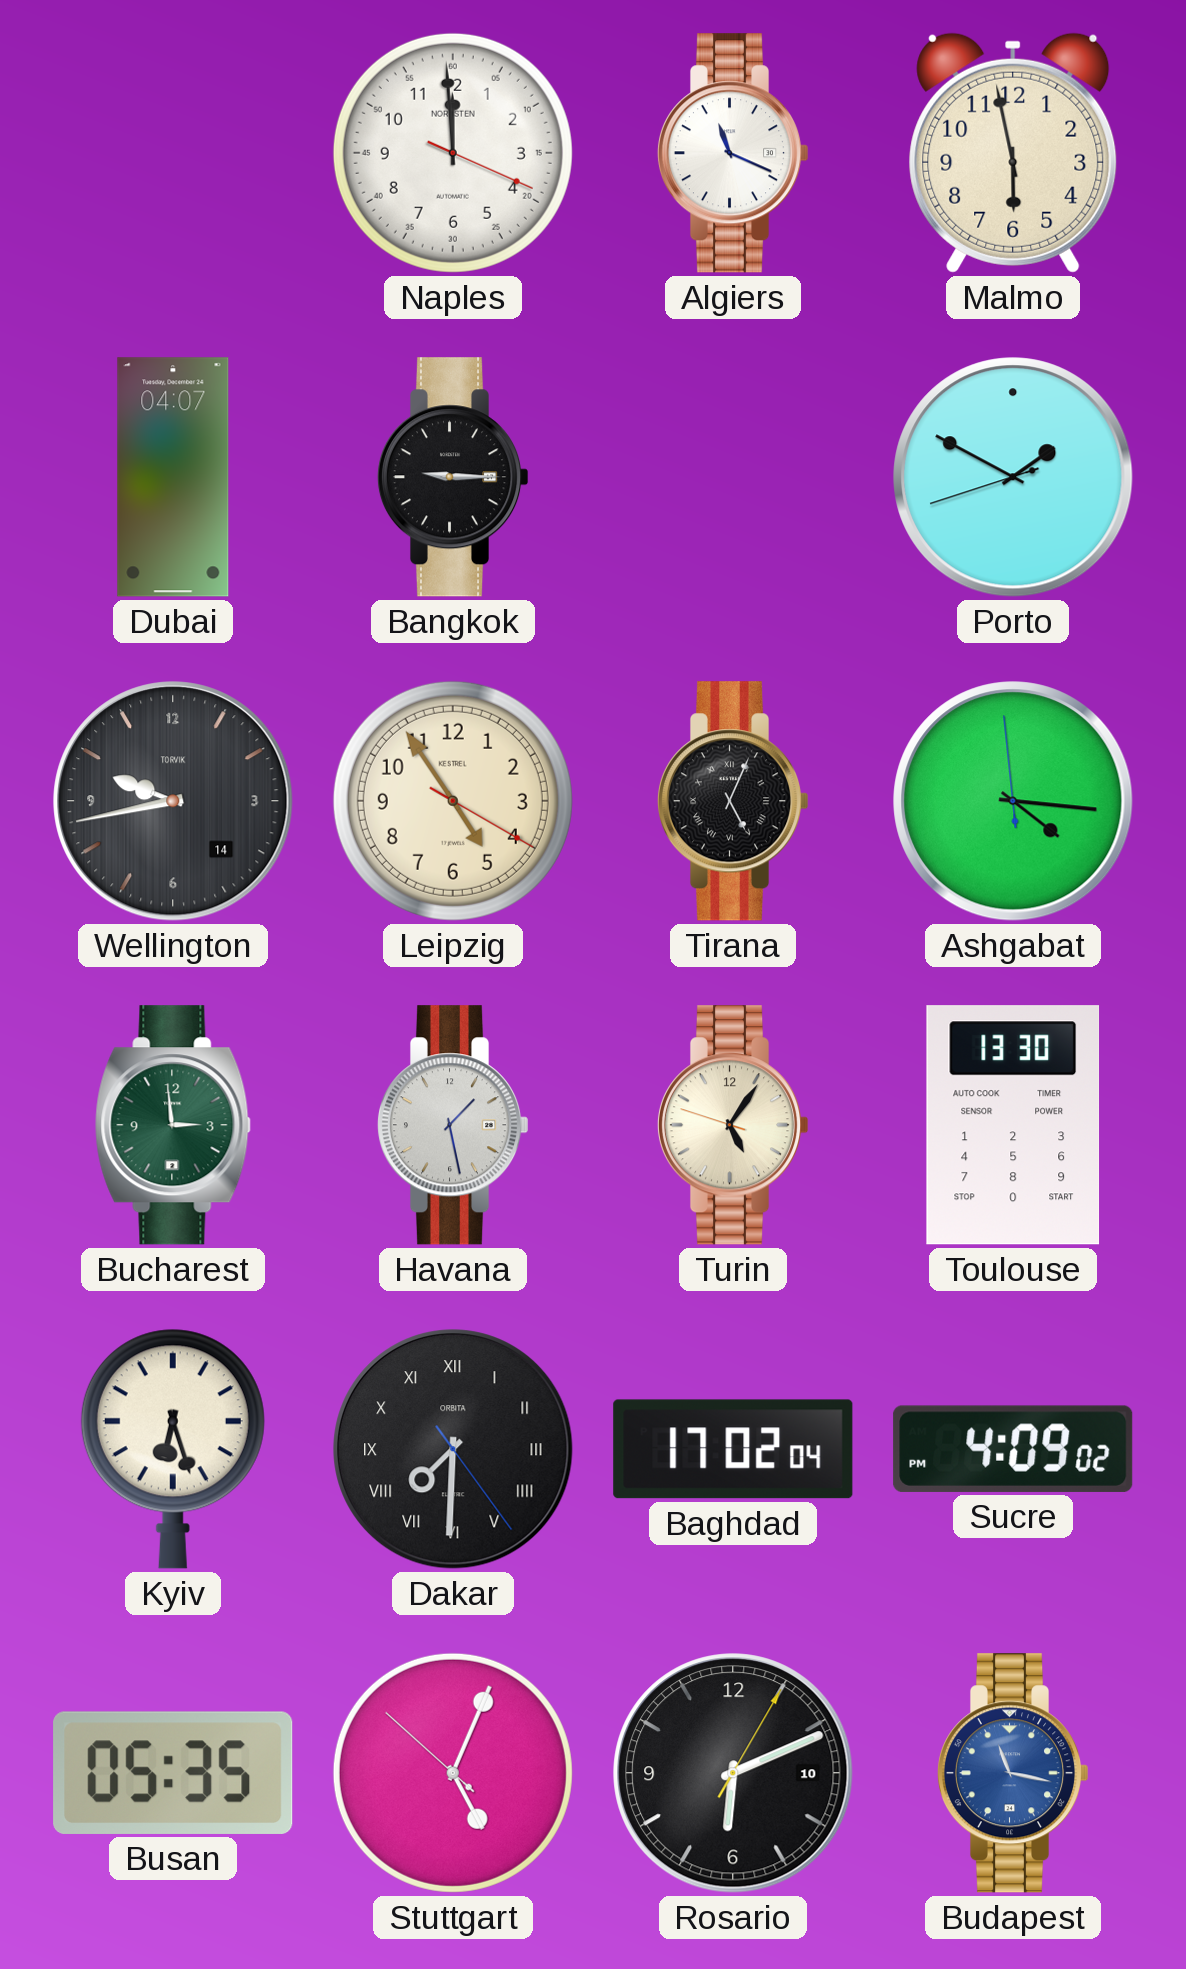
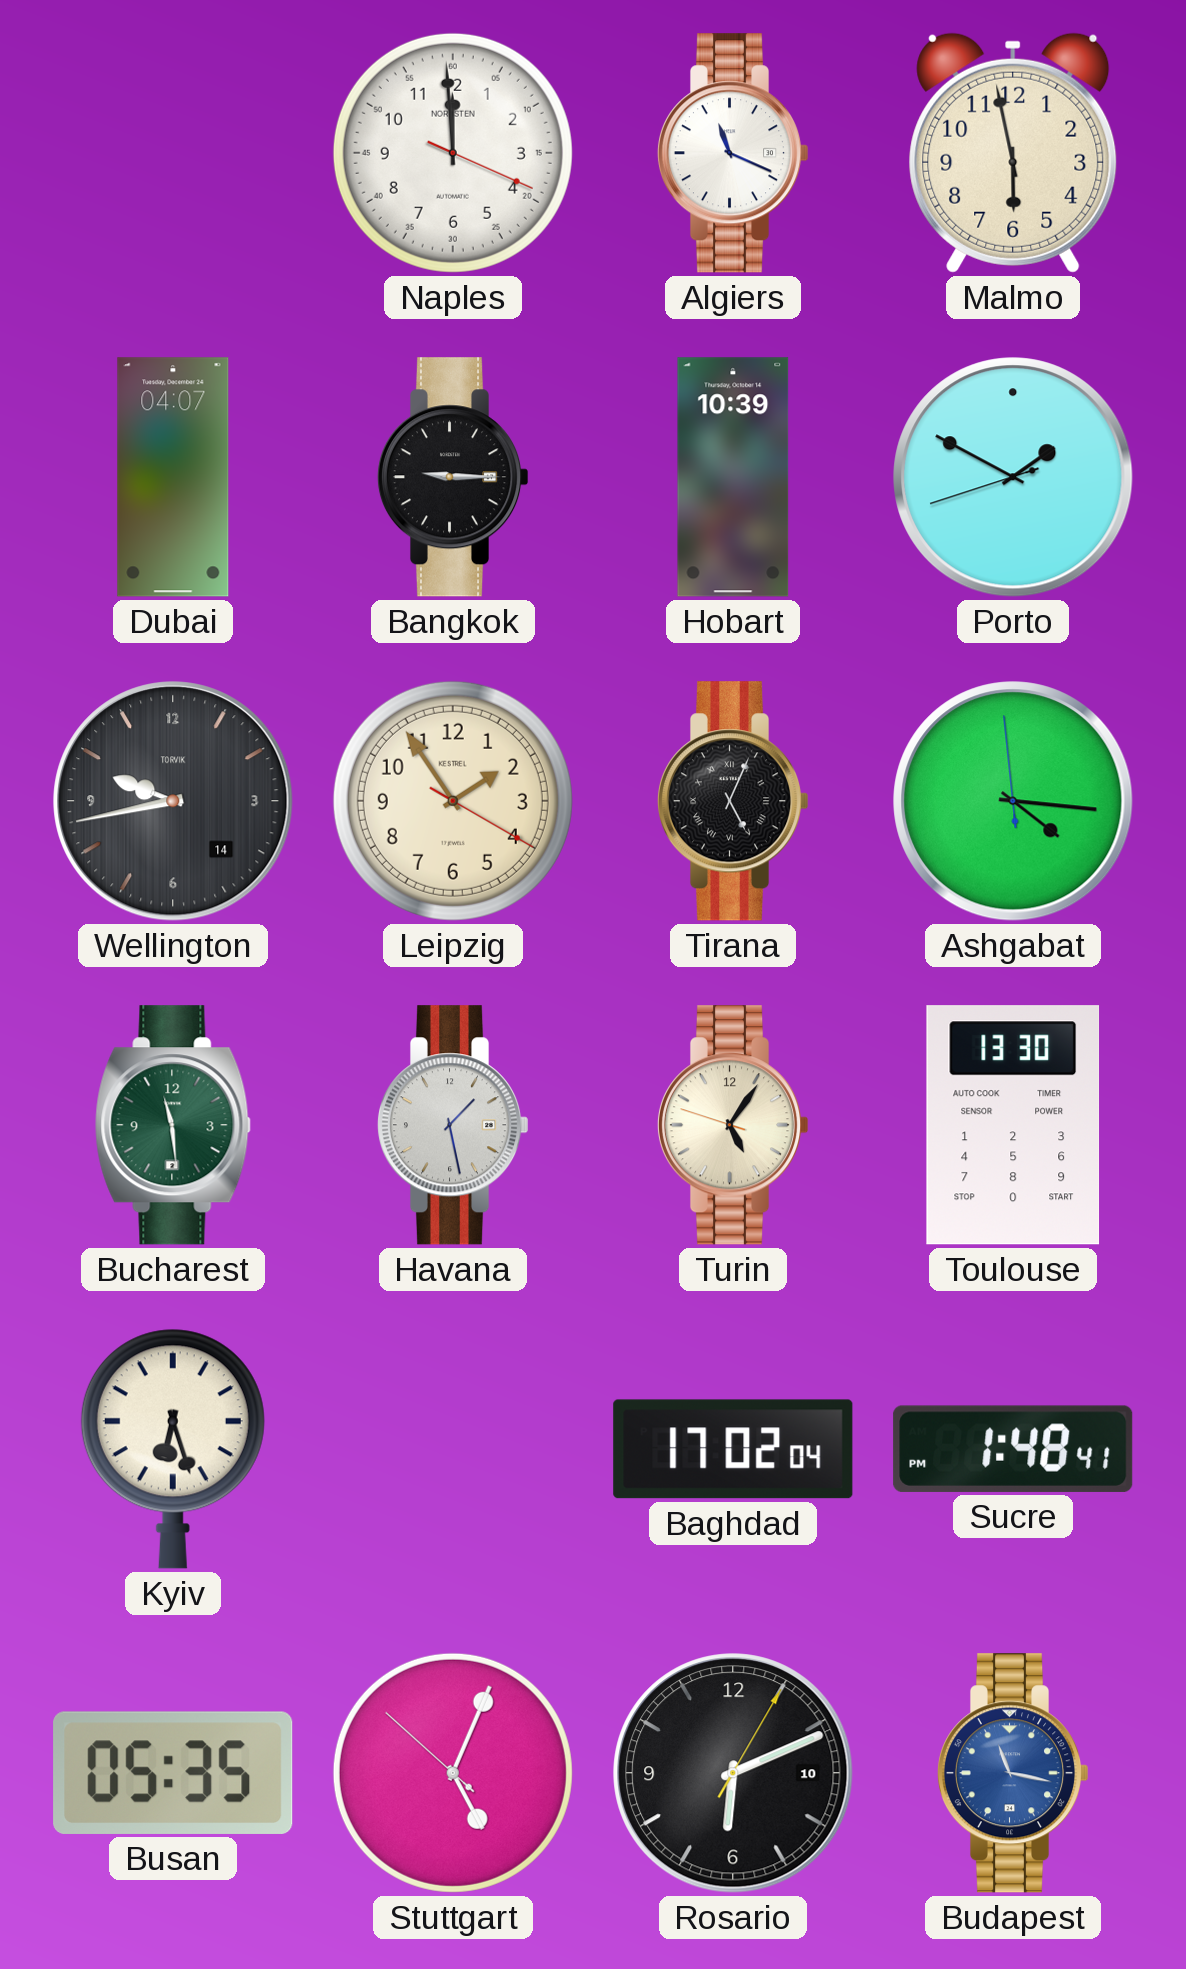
Hobart: none -> 10:39
Leipzig: 4:54 -> 1:54
Bucharest: 2:59 -> 11:29
Dakar: 7:30 -> none
Sucre: 4:09 -> 1:48
